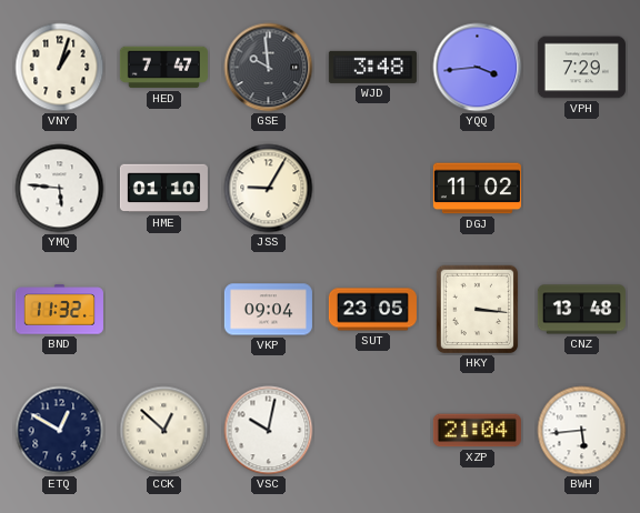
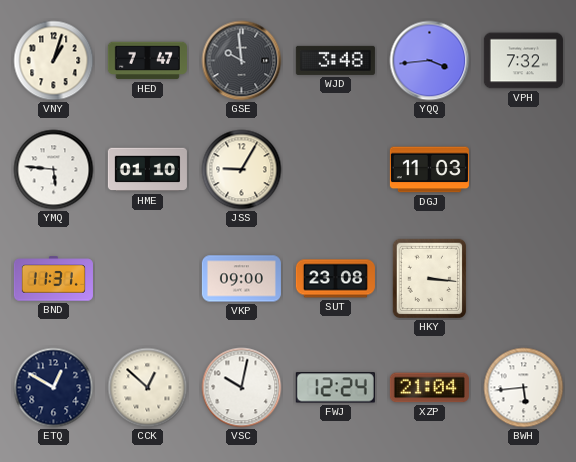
VPH: 7:29 -> 7:32
DGJ: 11:02 -> 11:03
BND: 11:32 -> 11:31
VKP: 09:04 -> 09:00
SUT: 23:05 -> 23:08
CNZ: 13:48 -> none
FWJ: none -> 12:24
